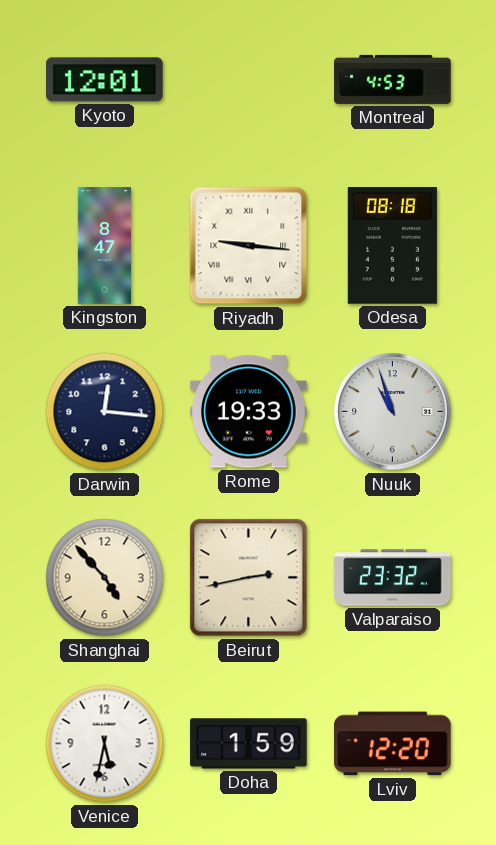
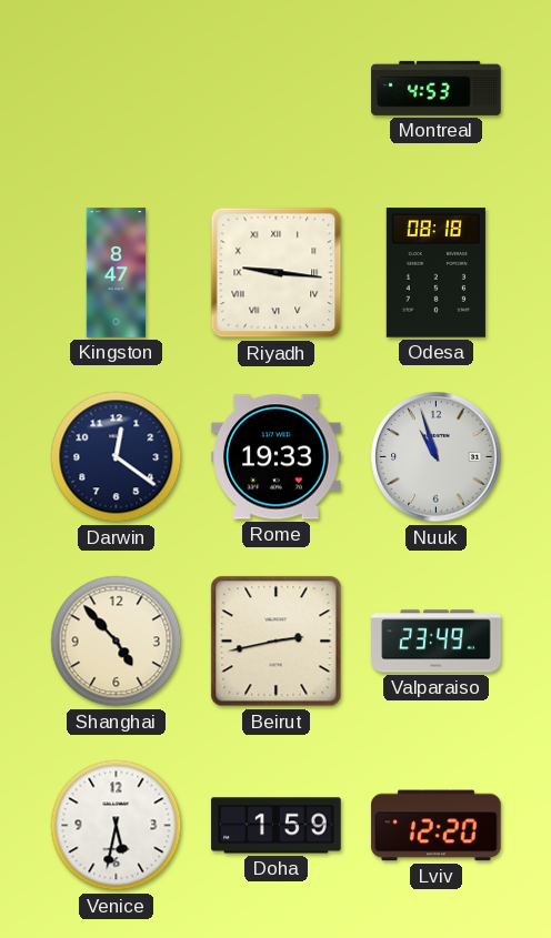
Kyoto: 12:01 -> none
Darwin: 12:16 -> 12:21
Valparaiso: 23:32 -> 23:49
